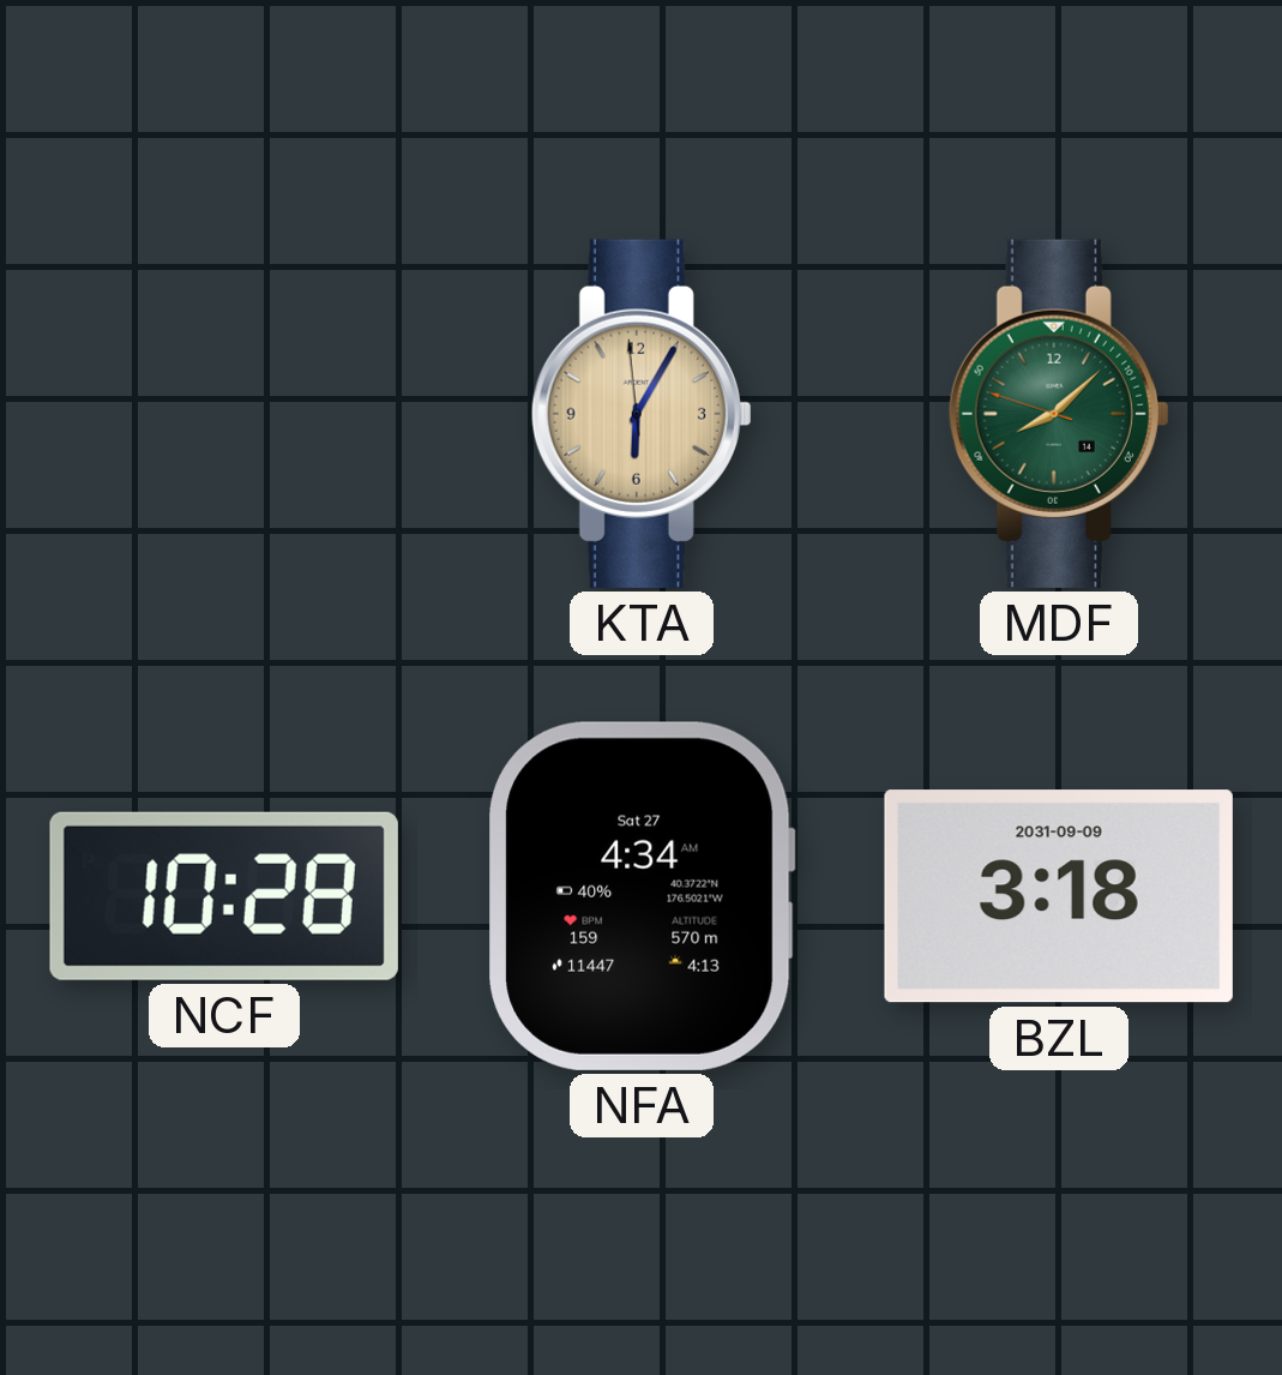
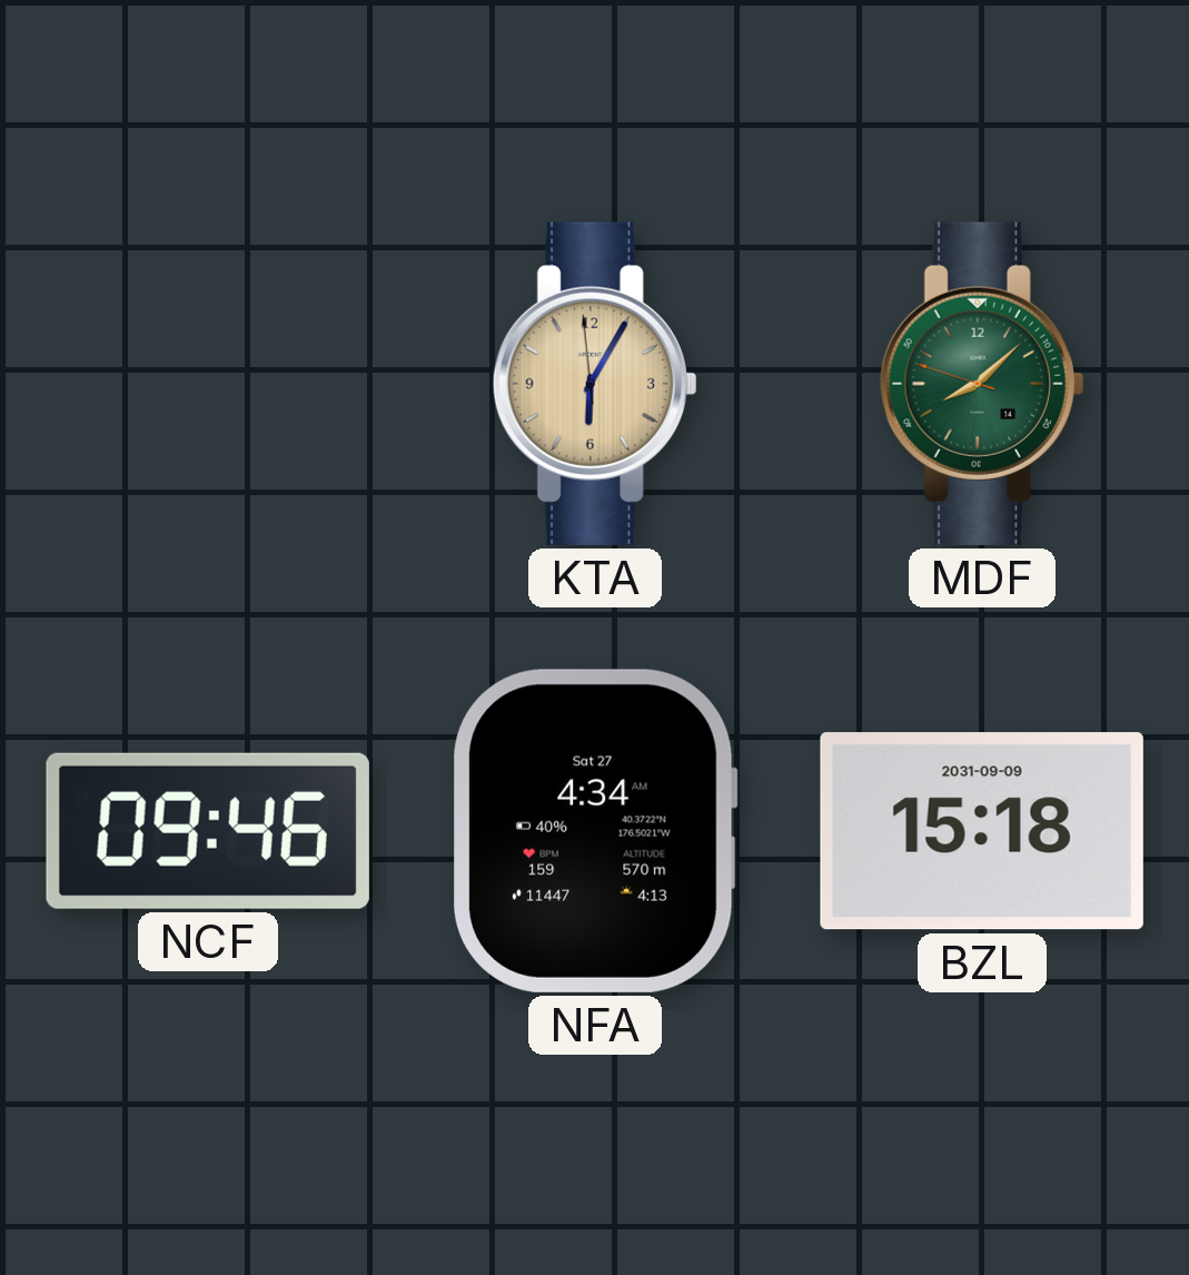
NCF: 10:28 -> 09:46
BZL: 3:18 -> 15:18
